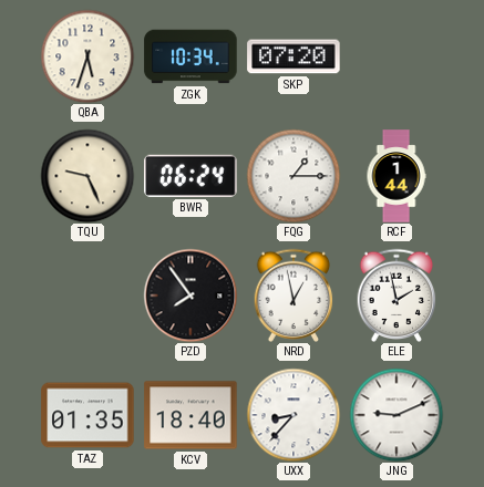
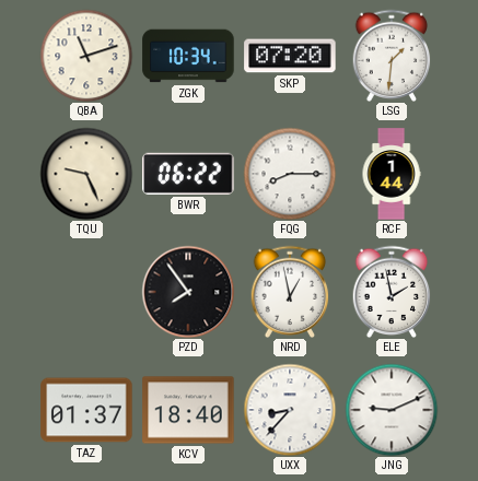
QBA: 5:33 -> 11:12
LSG: none -> 1:31
BWR: 06:24 -> 06:22
FQG: 1:15 -> 8:15
TAZ: 01:35 -> 01:37
